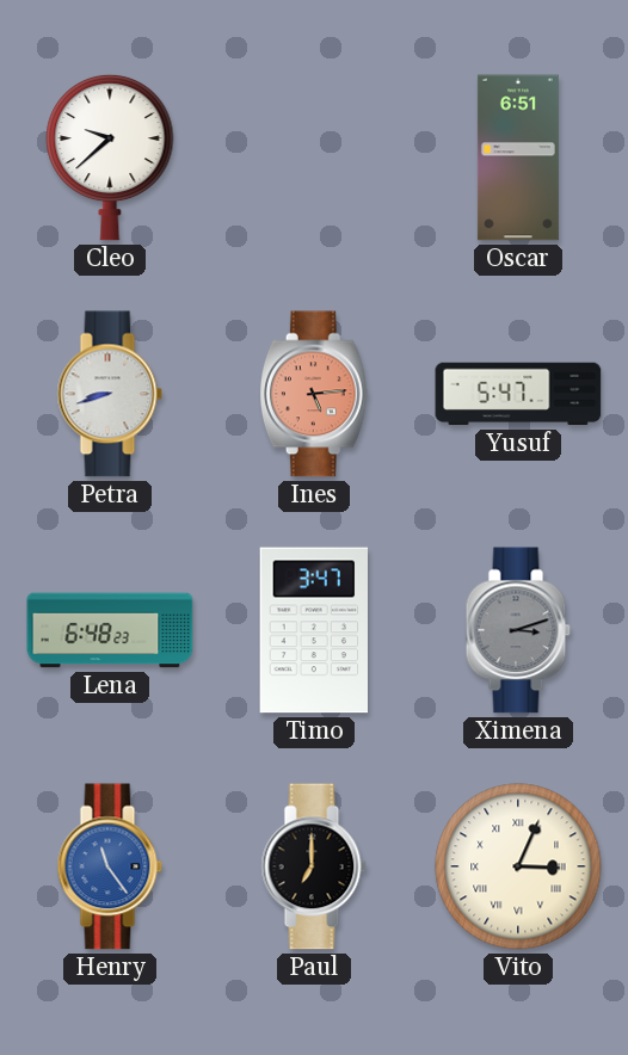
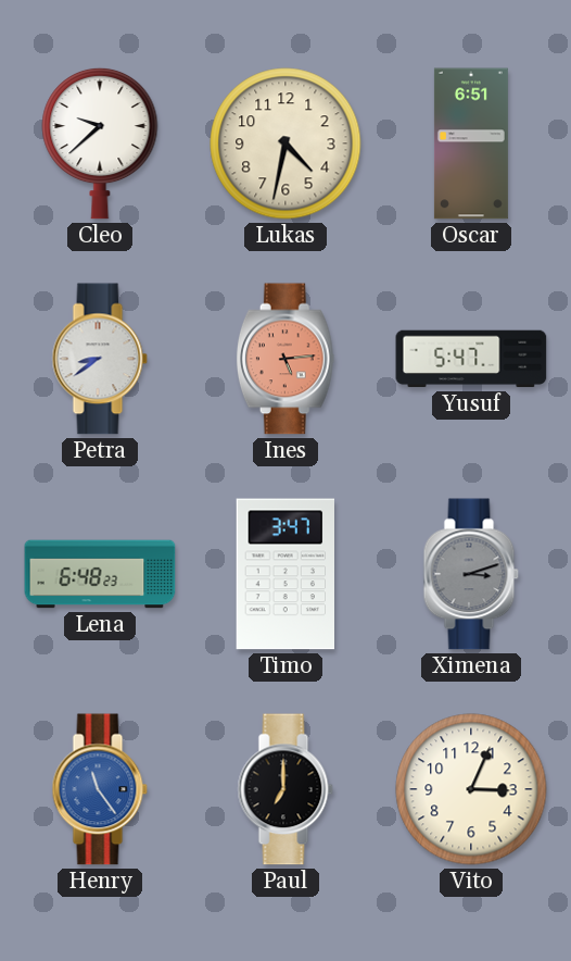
Lukas: none -> 4:32
Petra: 8:42 -> 8:39
Vito numerals: Roman -> Arabic
